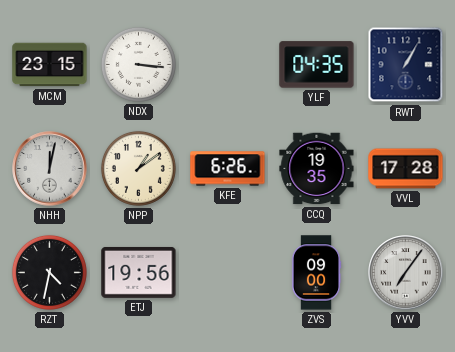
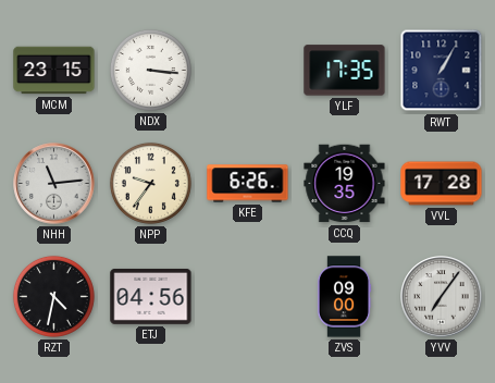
YLF: 04:35 -> 17:35
NHH: 12:02 -> 11:14
NPP: 1:09 -> 9:36
ETJ: 19:56 -> 04:56
